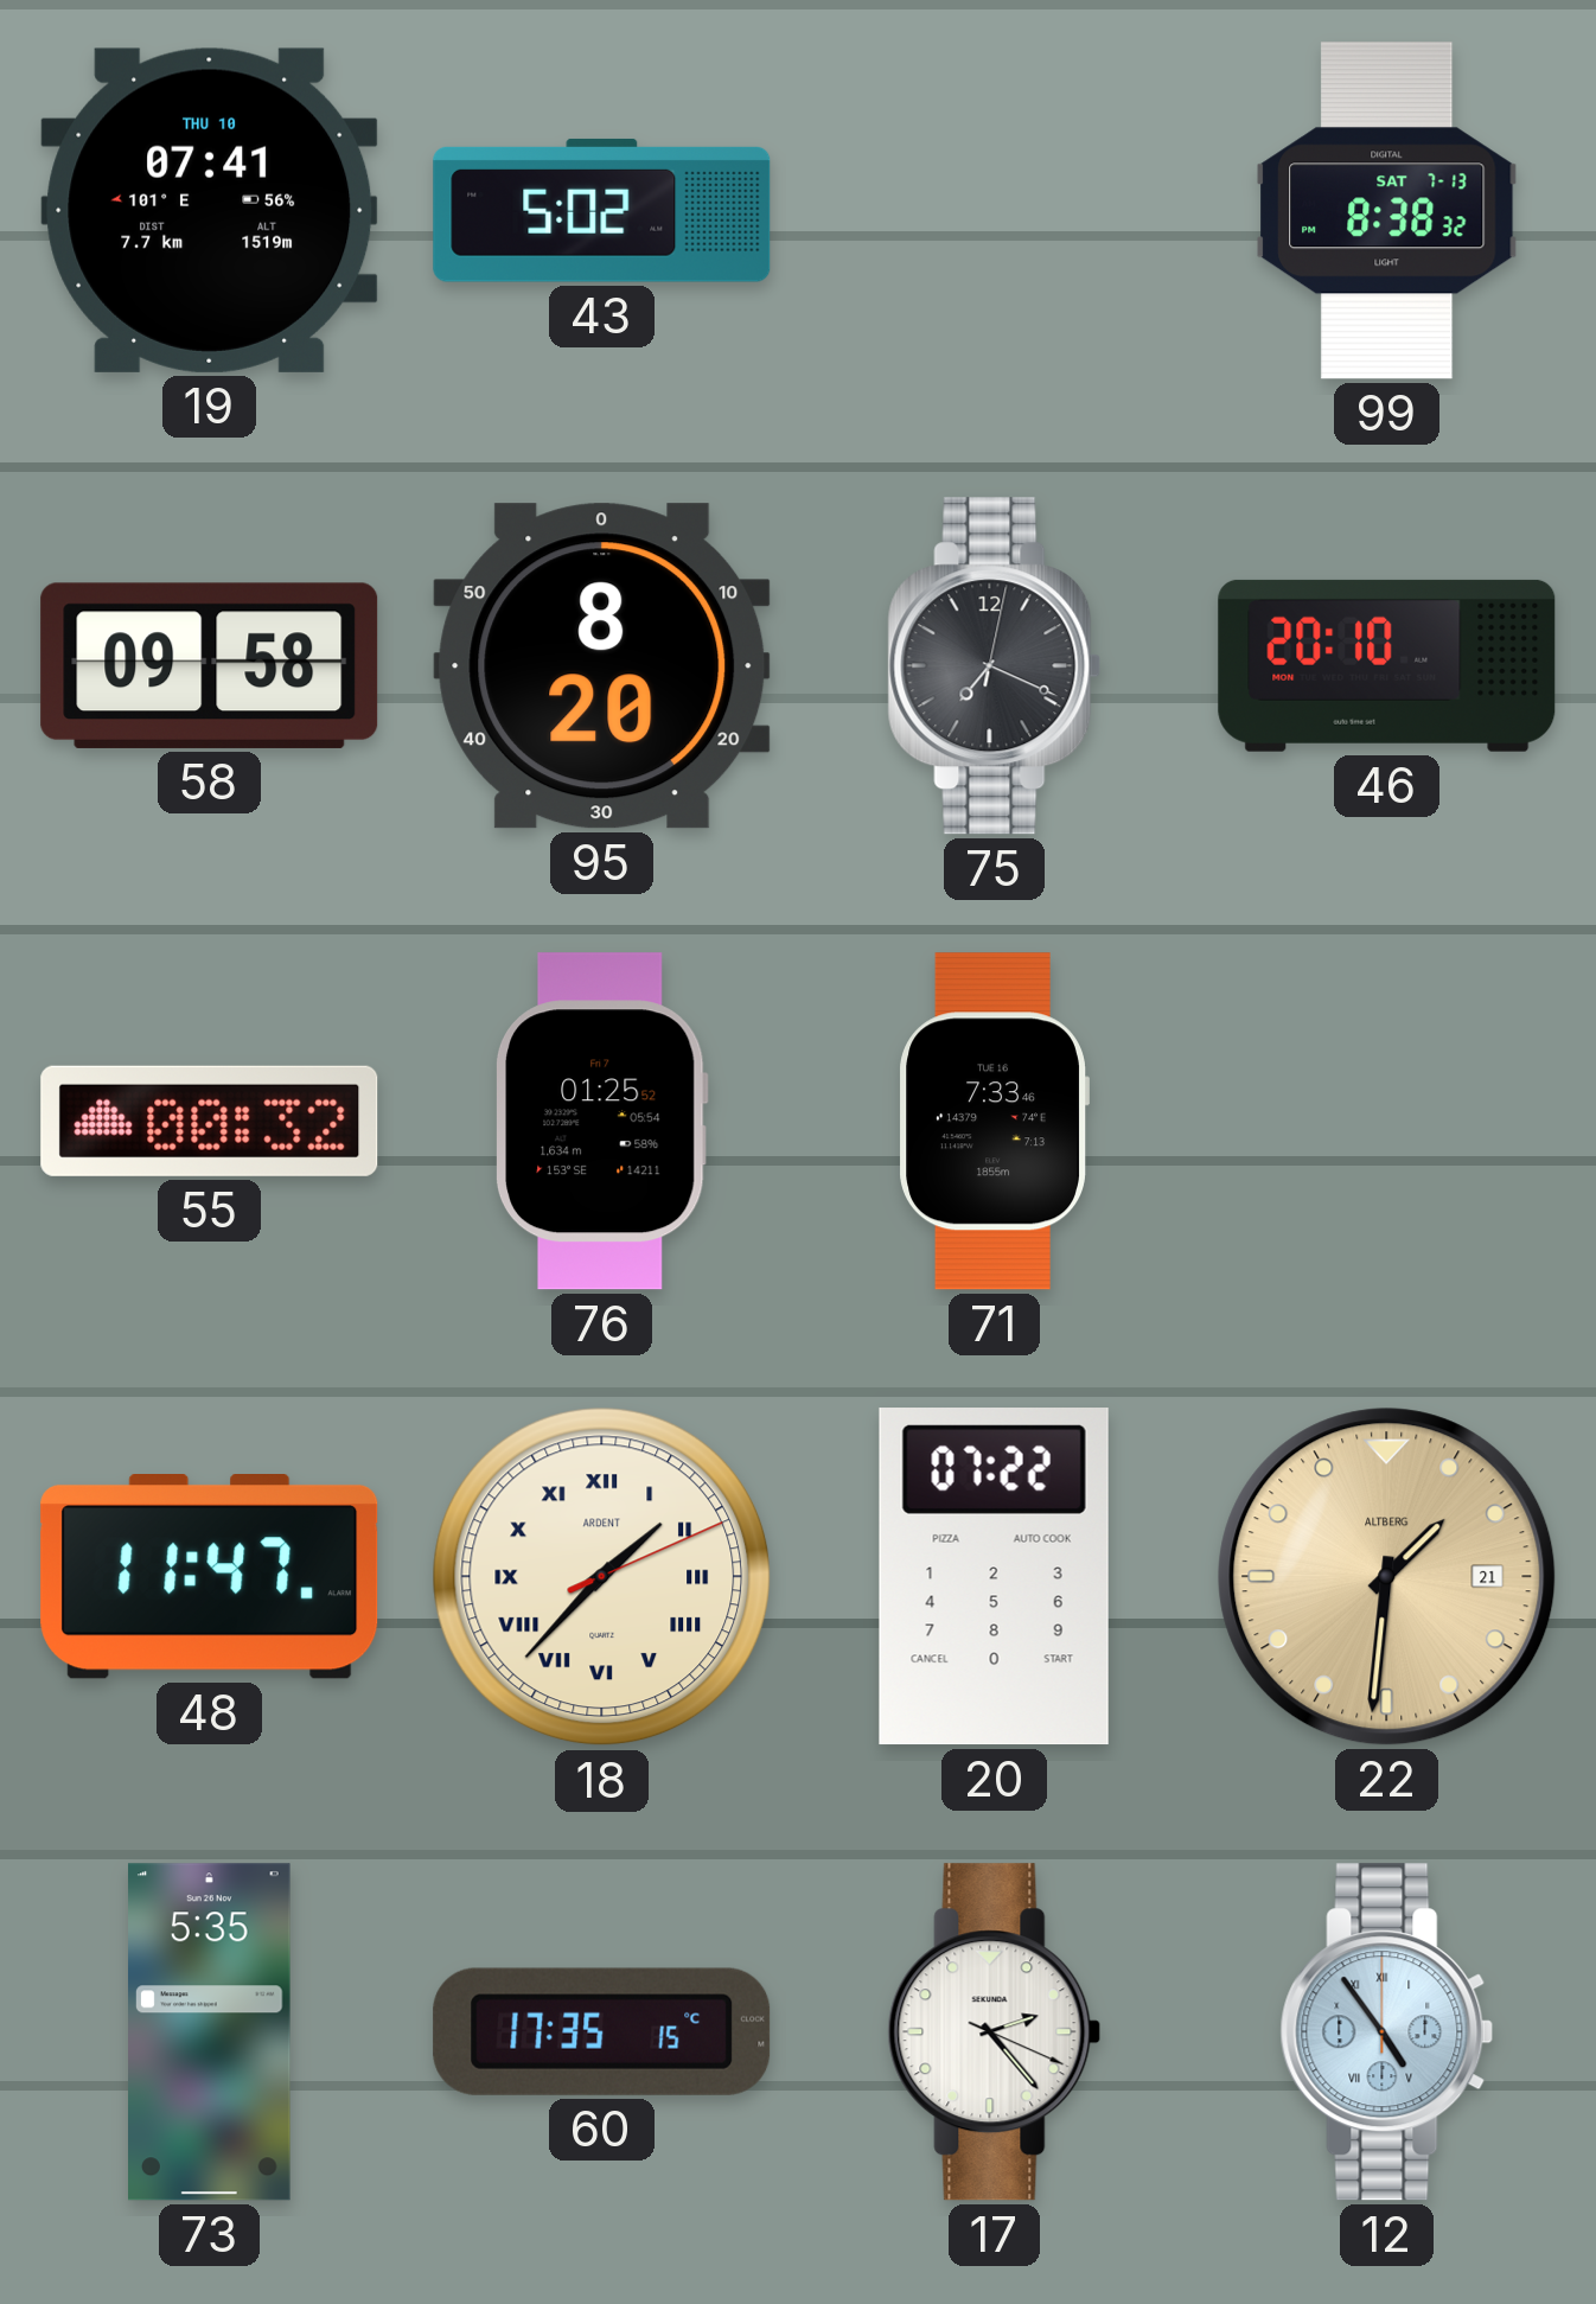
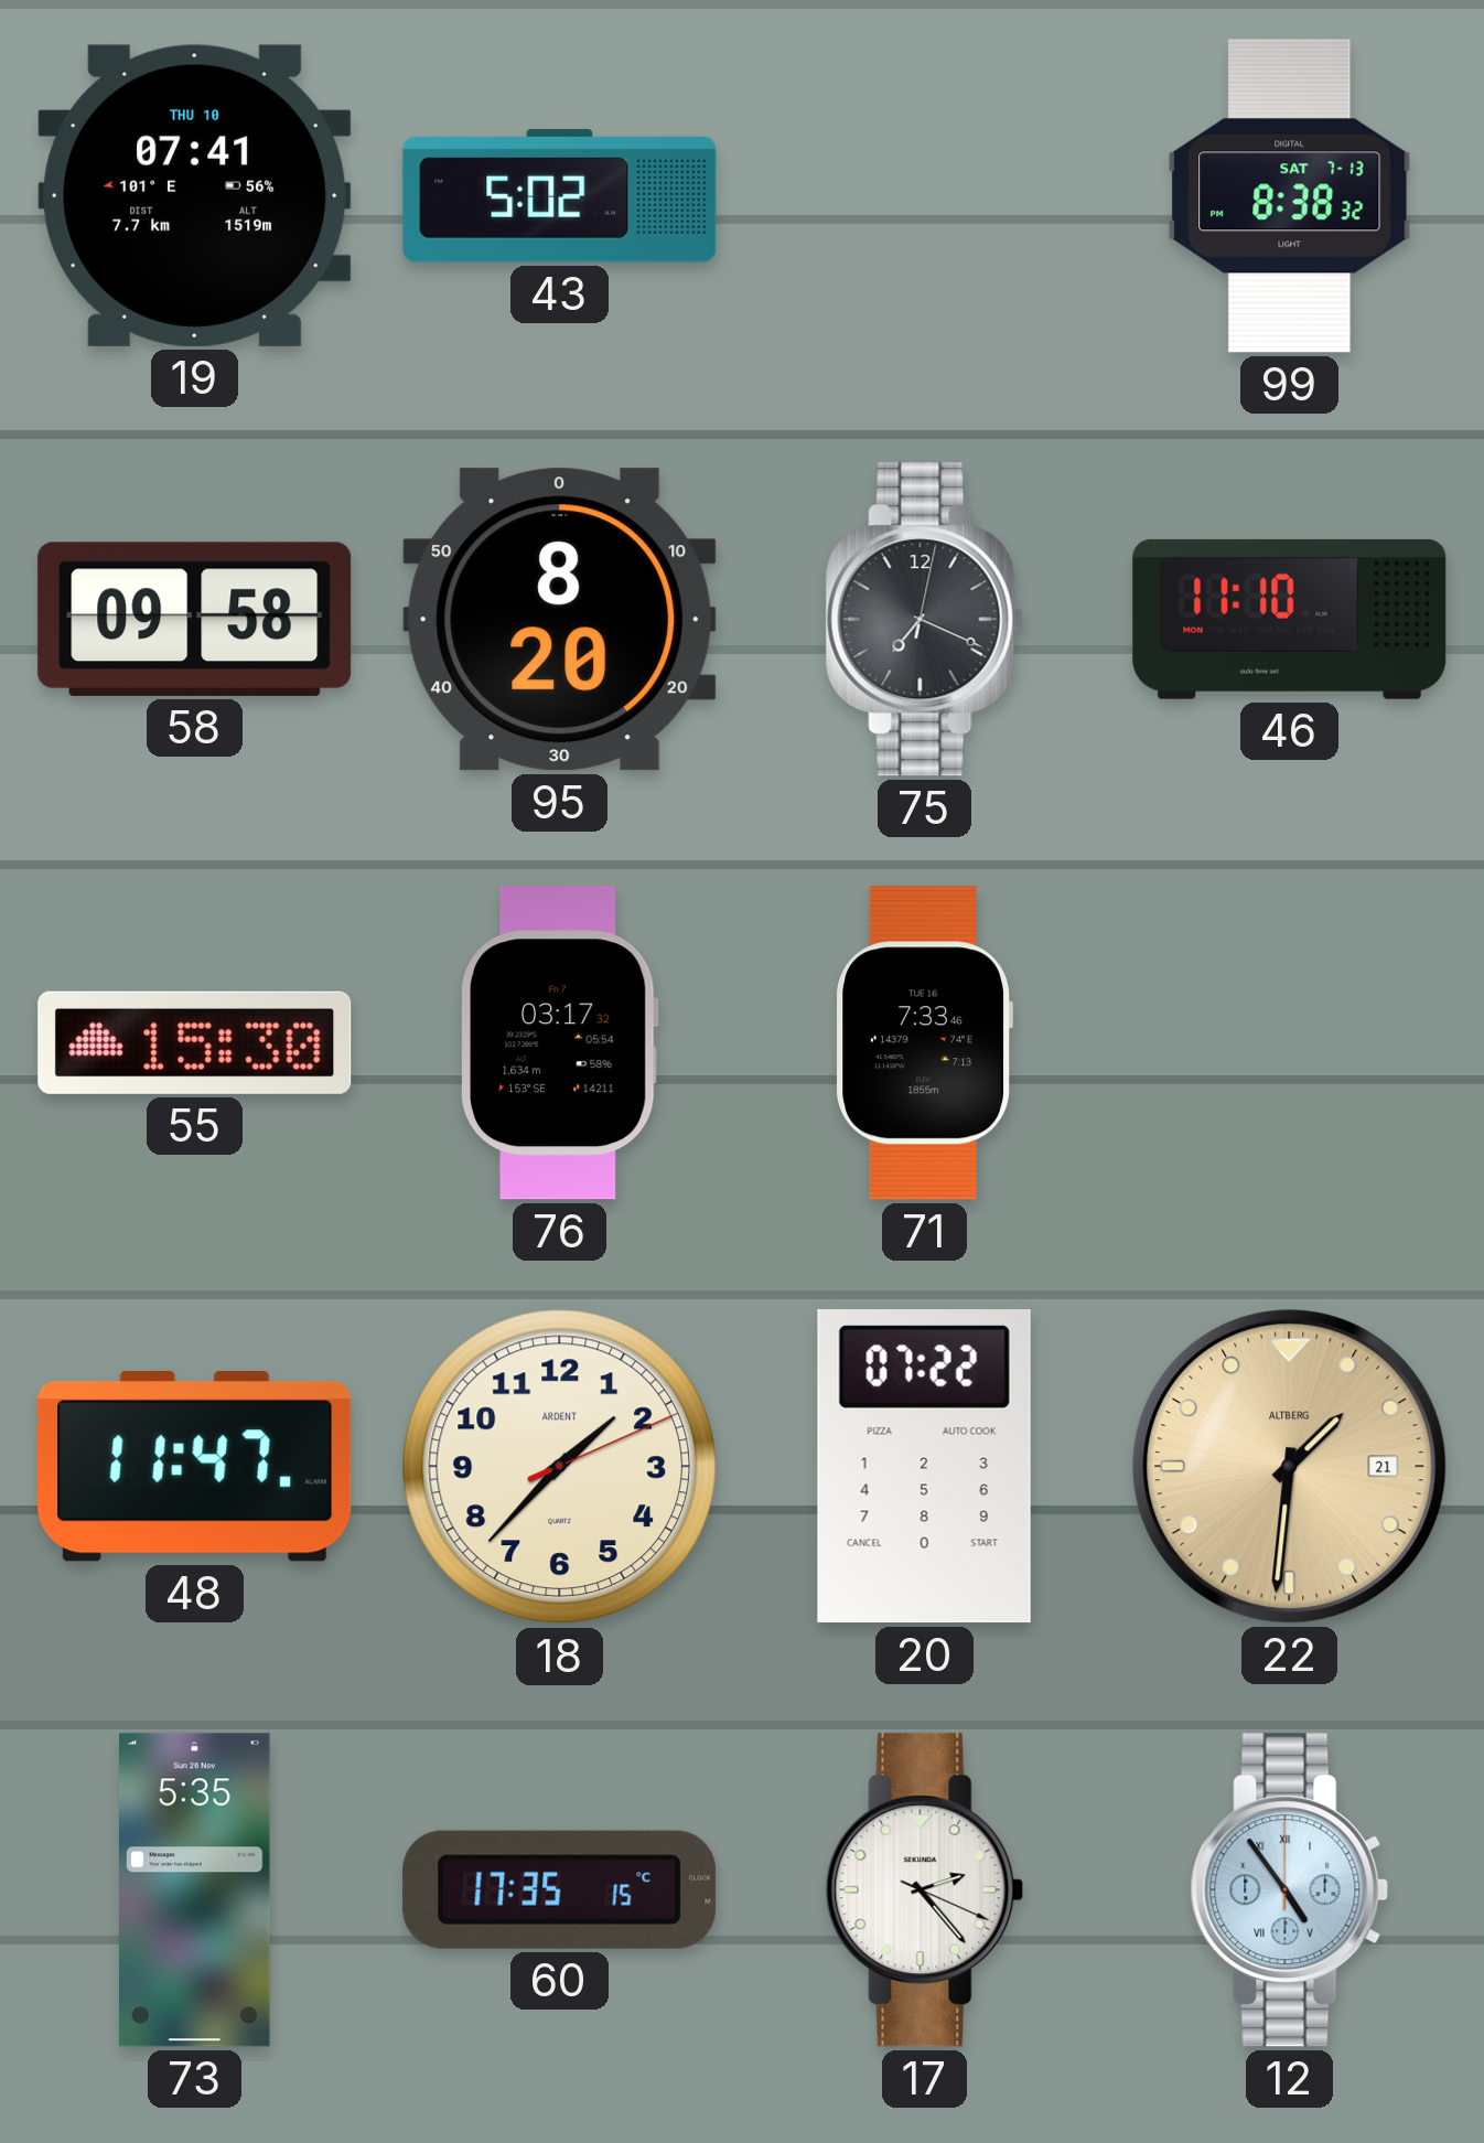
46: 20:10 -> 11:10
55: 00:32 -> 15:30
76: 01:25 -> 03:17
18 numerals: Roman -> Arabic
